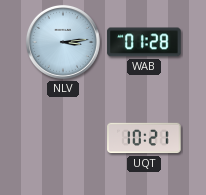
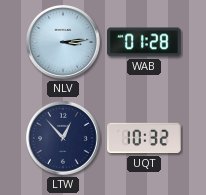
LTW: none -> 12:53
UQT: 10:21 -> 10:32
